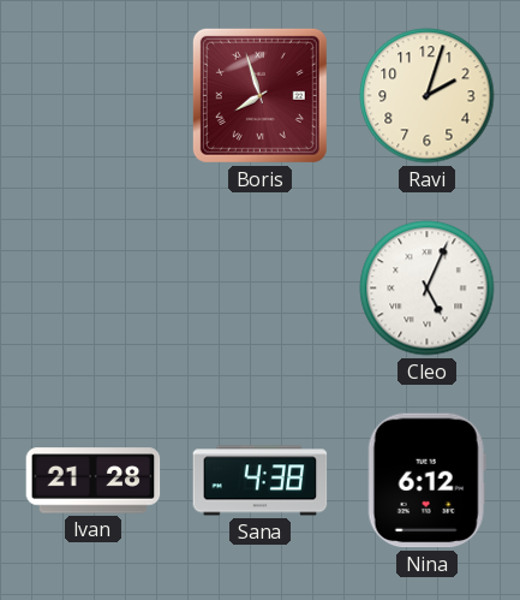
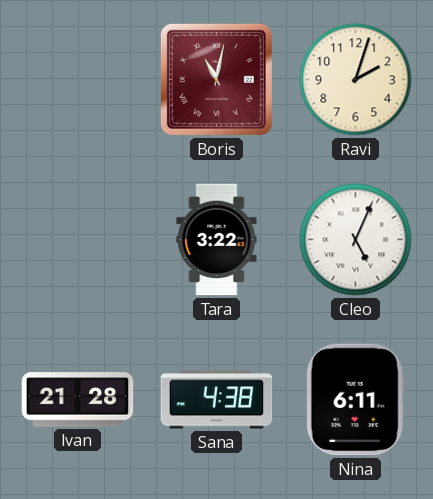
Boris: 7:57 -> 11:02
Tara: none -> 3:22
Nina: 6:12 -> 6:11
